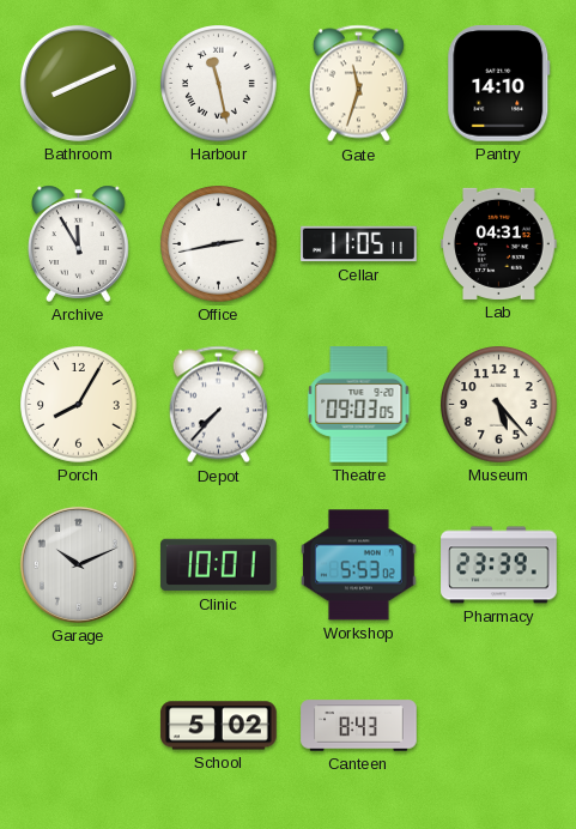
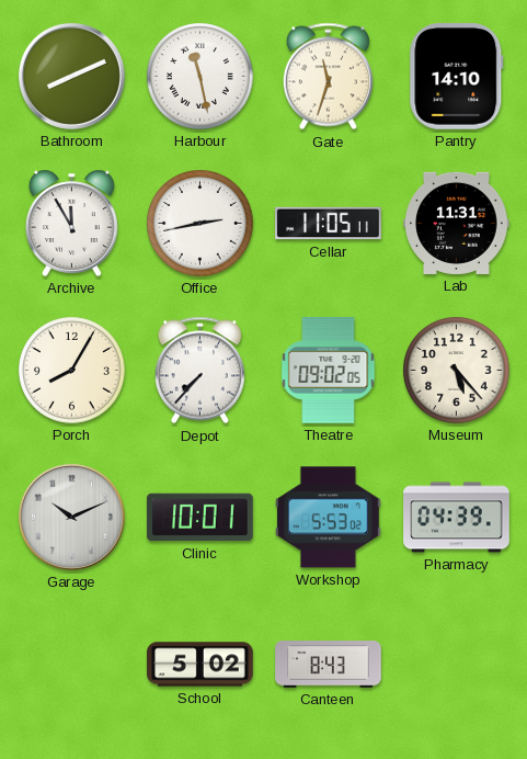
Lab: 04:31 -> 11:31
Theatre: 09:03 -> 09:02
Pharmacy: 23:39 -> 04:39
